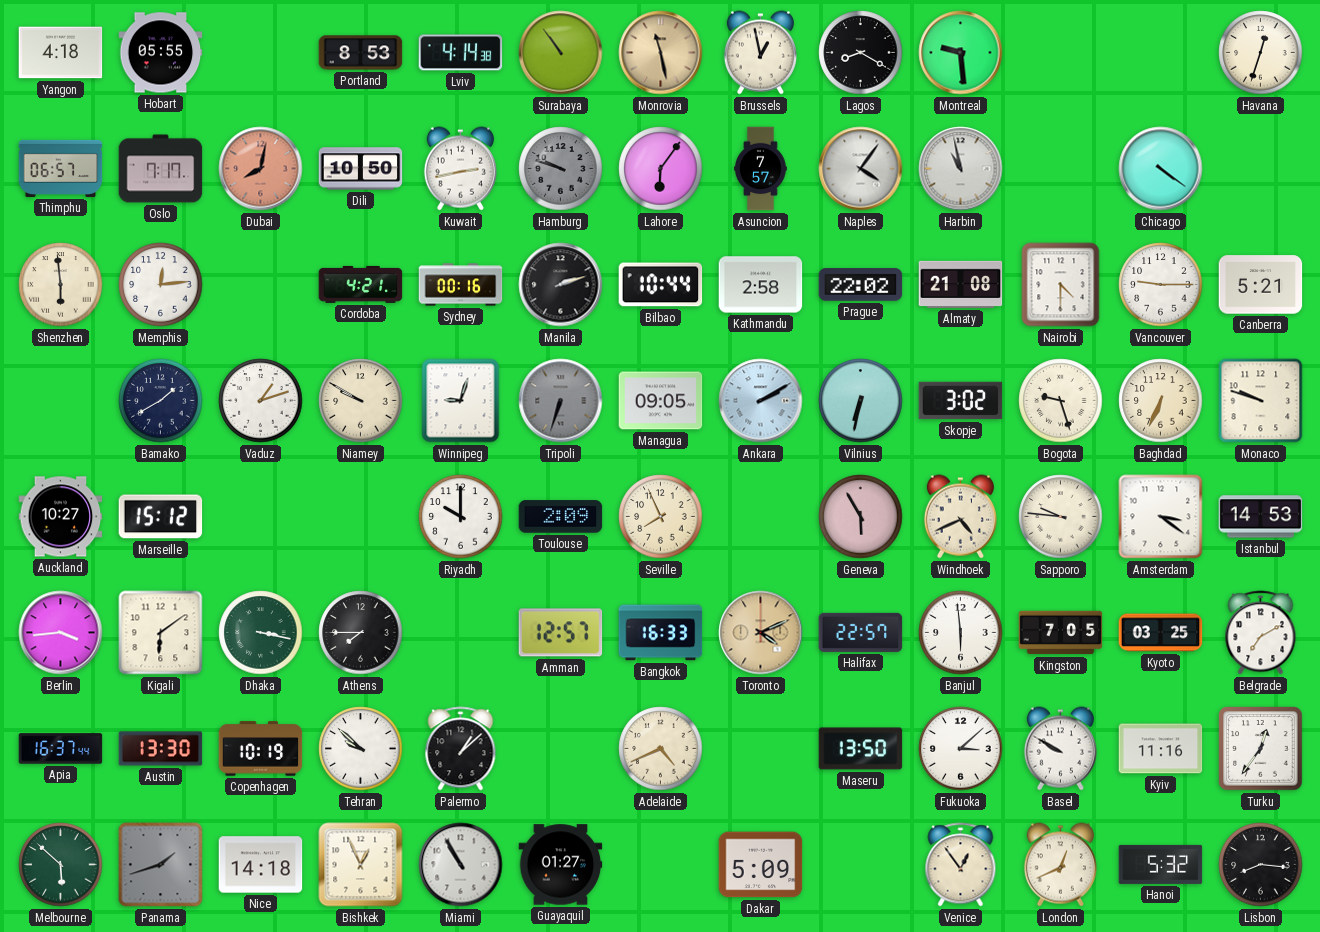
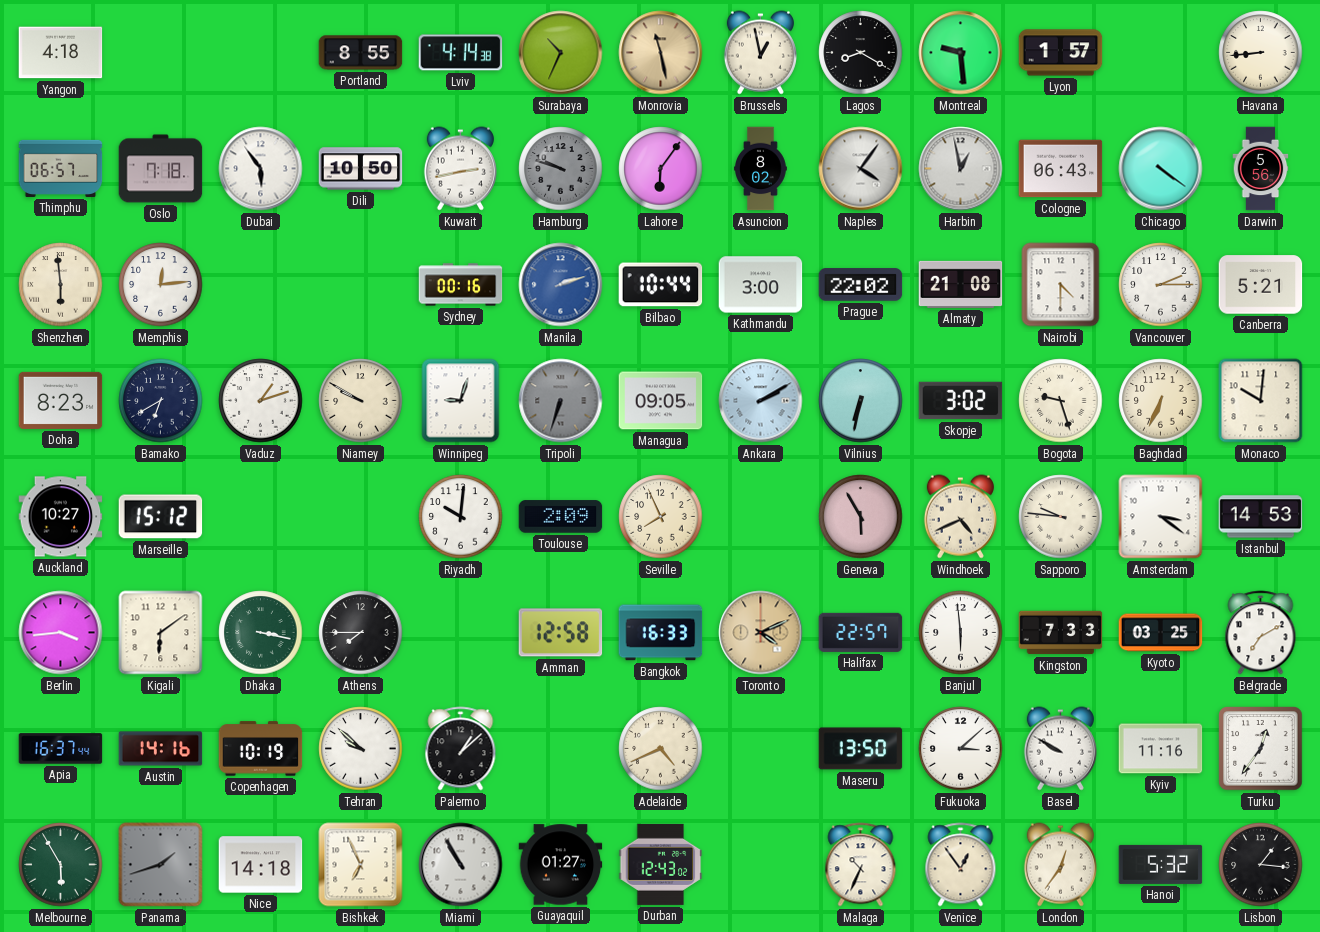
Hobart: 05:55 -> none
Portland: 8:53 -> 8:55
Surabaya: 10:54 -> 10:34
Lyon: none -> 1:57
Havana: 12:33 -> 8:44
Oslo: 7:17 -> 7:18
Dubai: 8:02 -> 5:54
Dubai dial: salmon -> white
Asuncion: 7:57 -> 8:02
Harbin: 10:58 -> 12:58
Cologne: none -> 06:43
Darwin: none -> 5:56
Cordoba: 4:21 -> none
Manila dial: black -> blue
Kathmandu: 2:58 -> 3:00
Vancouver: 9:15 -> 2:15
Doha: none -> 8:23
Bamako: 1:40 -> 6:40
Monaco: 9:48 -> 10:01
Riyadh: 10:00 -> 10:01
Amman: 12:57 -> 12:58
Kingston: 7:05 -> 7:33
Austin: 13:30 -> 14:16
Melbourne: 5:52 -> 5:55
Bishkek: 12:56 -> 6:56
Durban: none -> 12:43
Dakar: 5:09 -> none
Malaga: none -> 10:34
London: 12:41 -> 12:36
Lisbon: 8:16 -> 1:16
